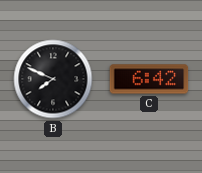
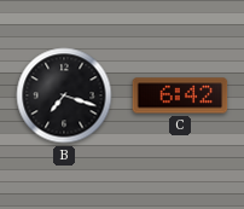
B: 7:49 -> 7:18
